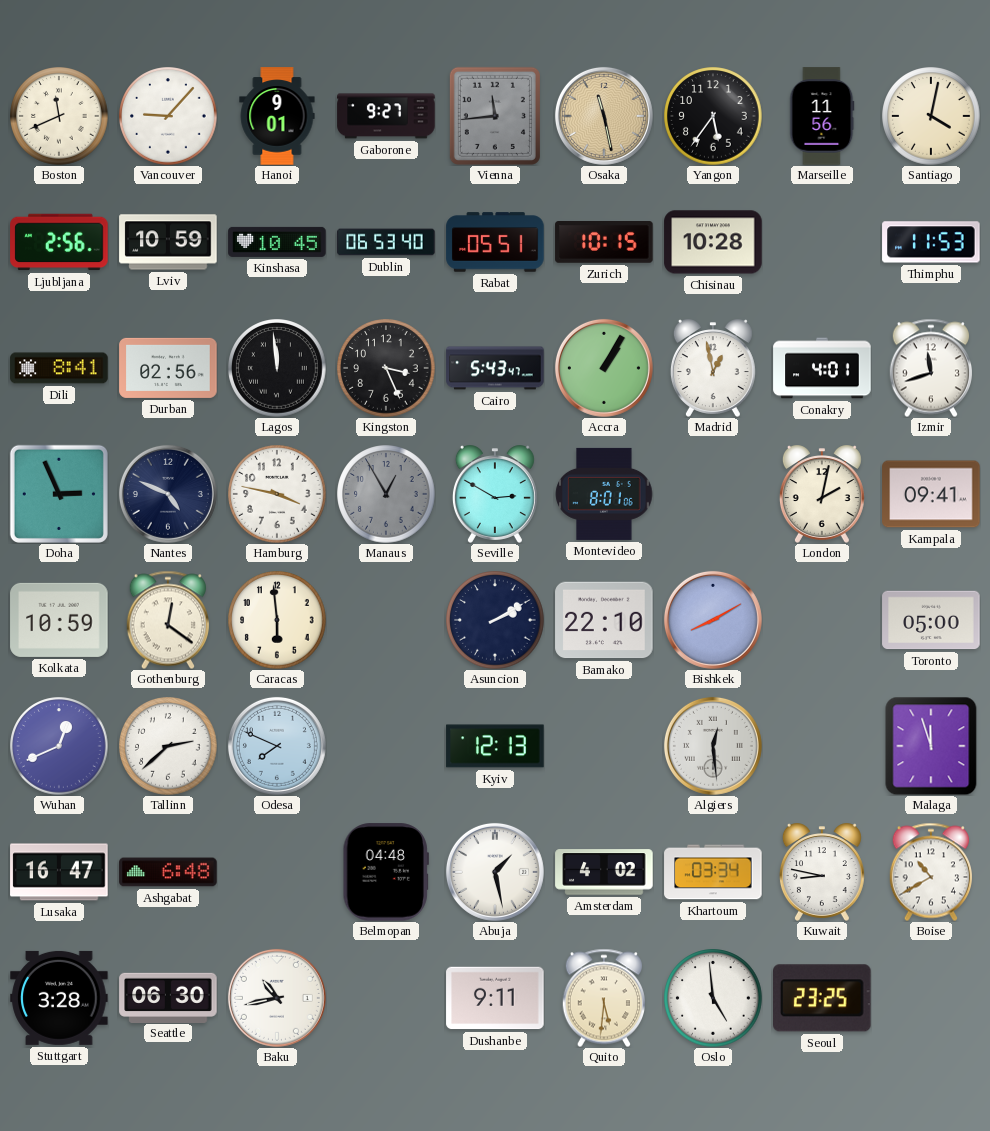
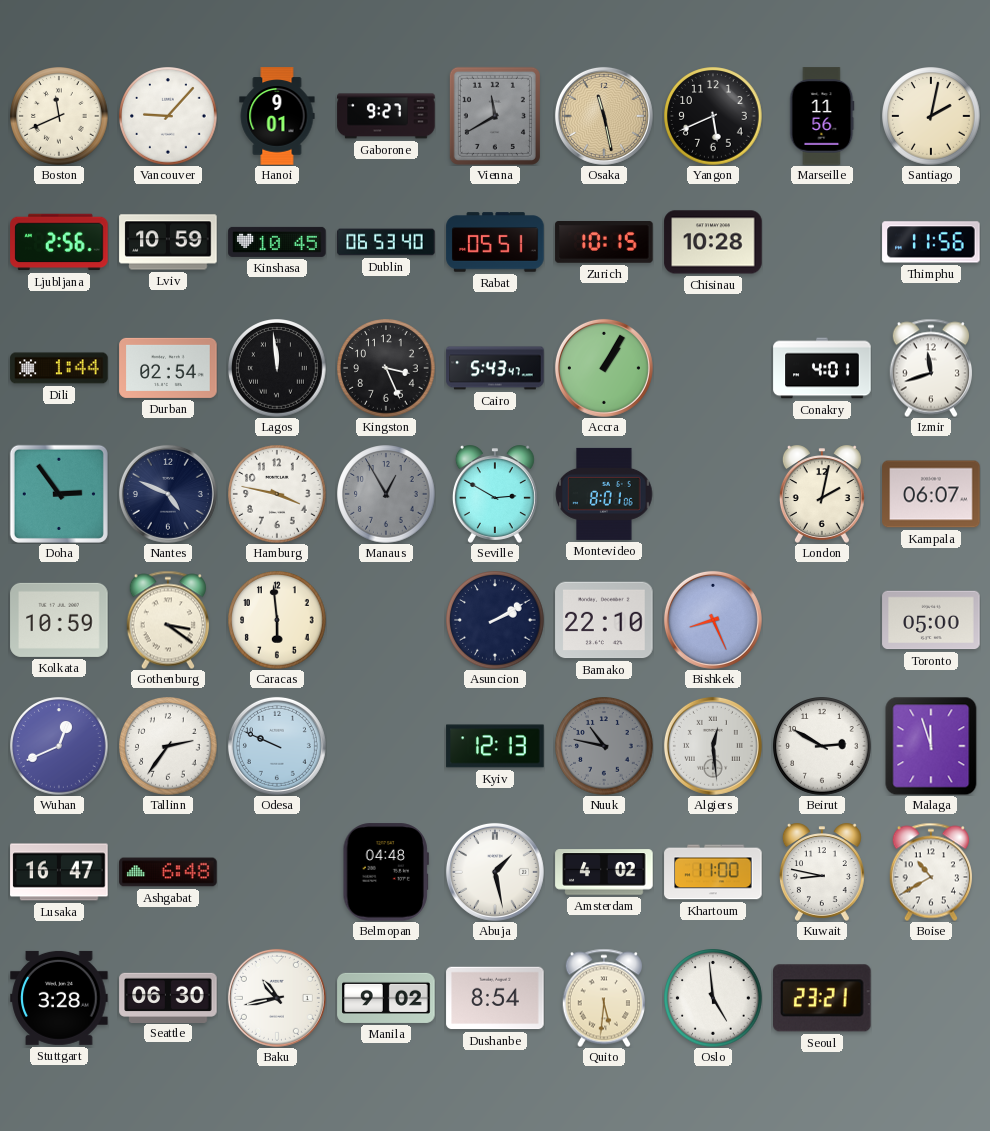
Vienna: 11:44 -> 11:40
Yangon: 5:36 -> 5:41
Santiago: 4:02 -> 2:02
Thimphu: 11:53 -> 11:56
Dili: 8:41 -> 1:44
Durban: 02:56 -> 02:54
Madrid: 12:58 -> none
Doha: 2:56 -> 2:54
Kampala: 09:41 -> 06:07
Gothenburg: 12:21 -> 3:21
Bishkek: 8:10 -> 8:26
Tallinn: 2:38 -> 2:36
Odesa: 7:49 -> 9:49
Nuuk: none -> 10:47
Beirut: none -> 2:50
Khartoum: 03:34 -> 11:00
Manila: none -> 9:02
Dushanbe: 9:11 -> 8:54
Seoul: 23:25 -> 23:21
